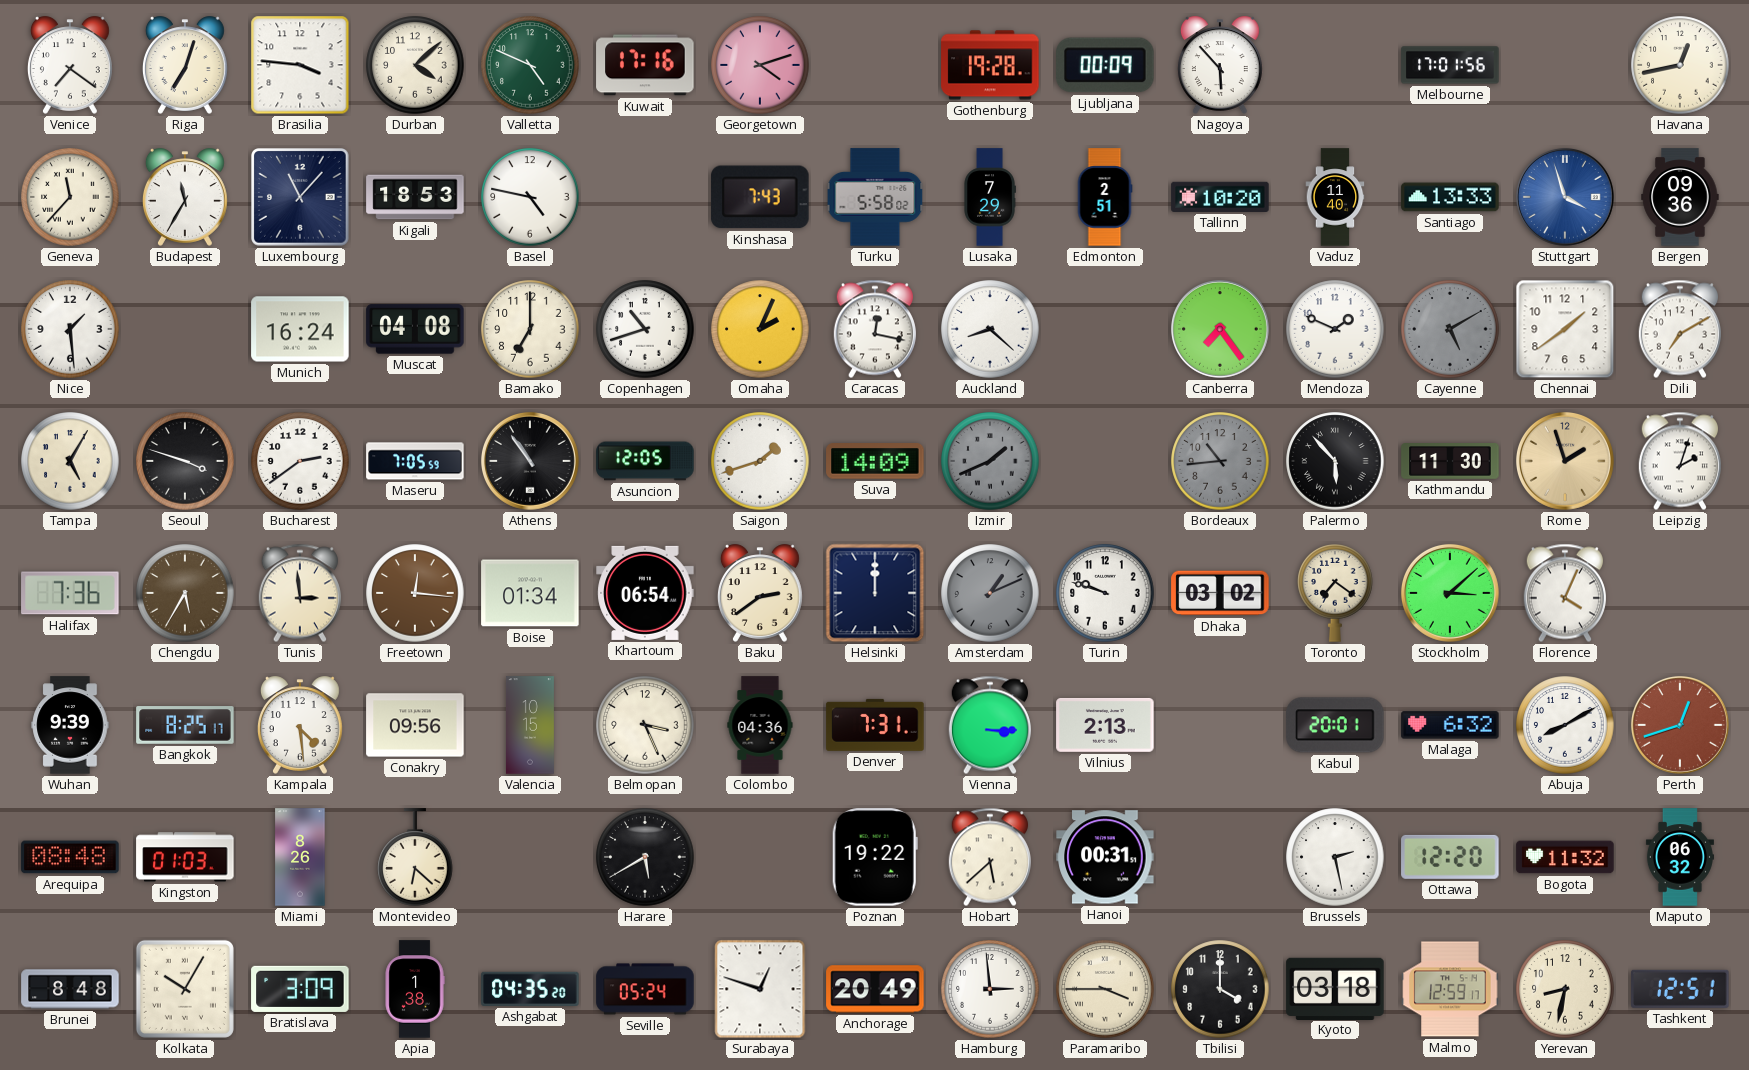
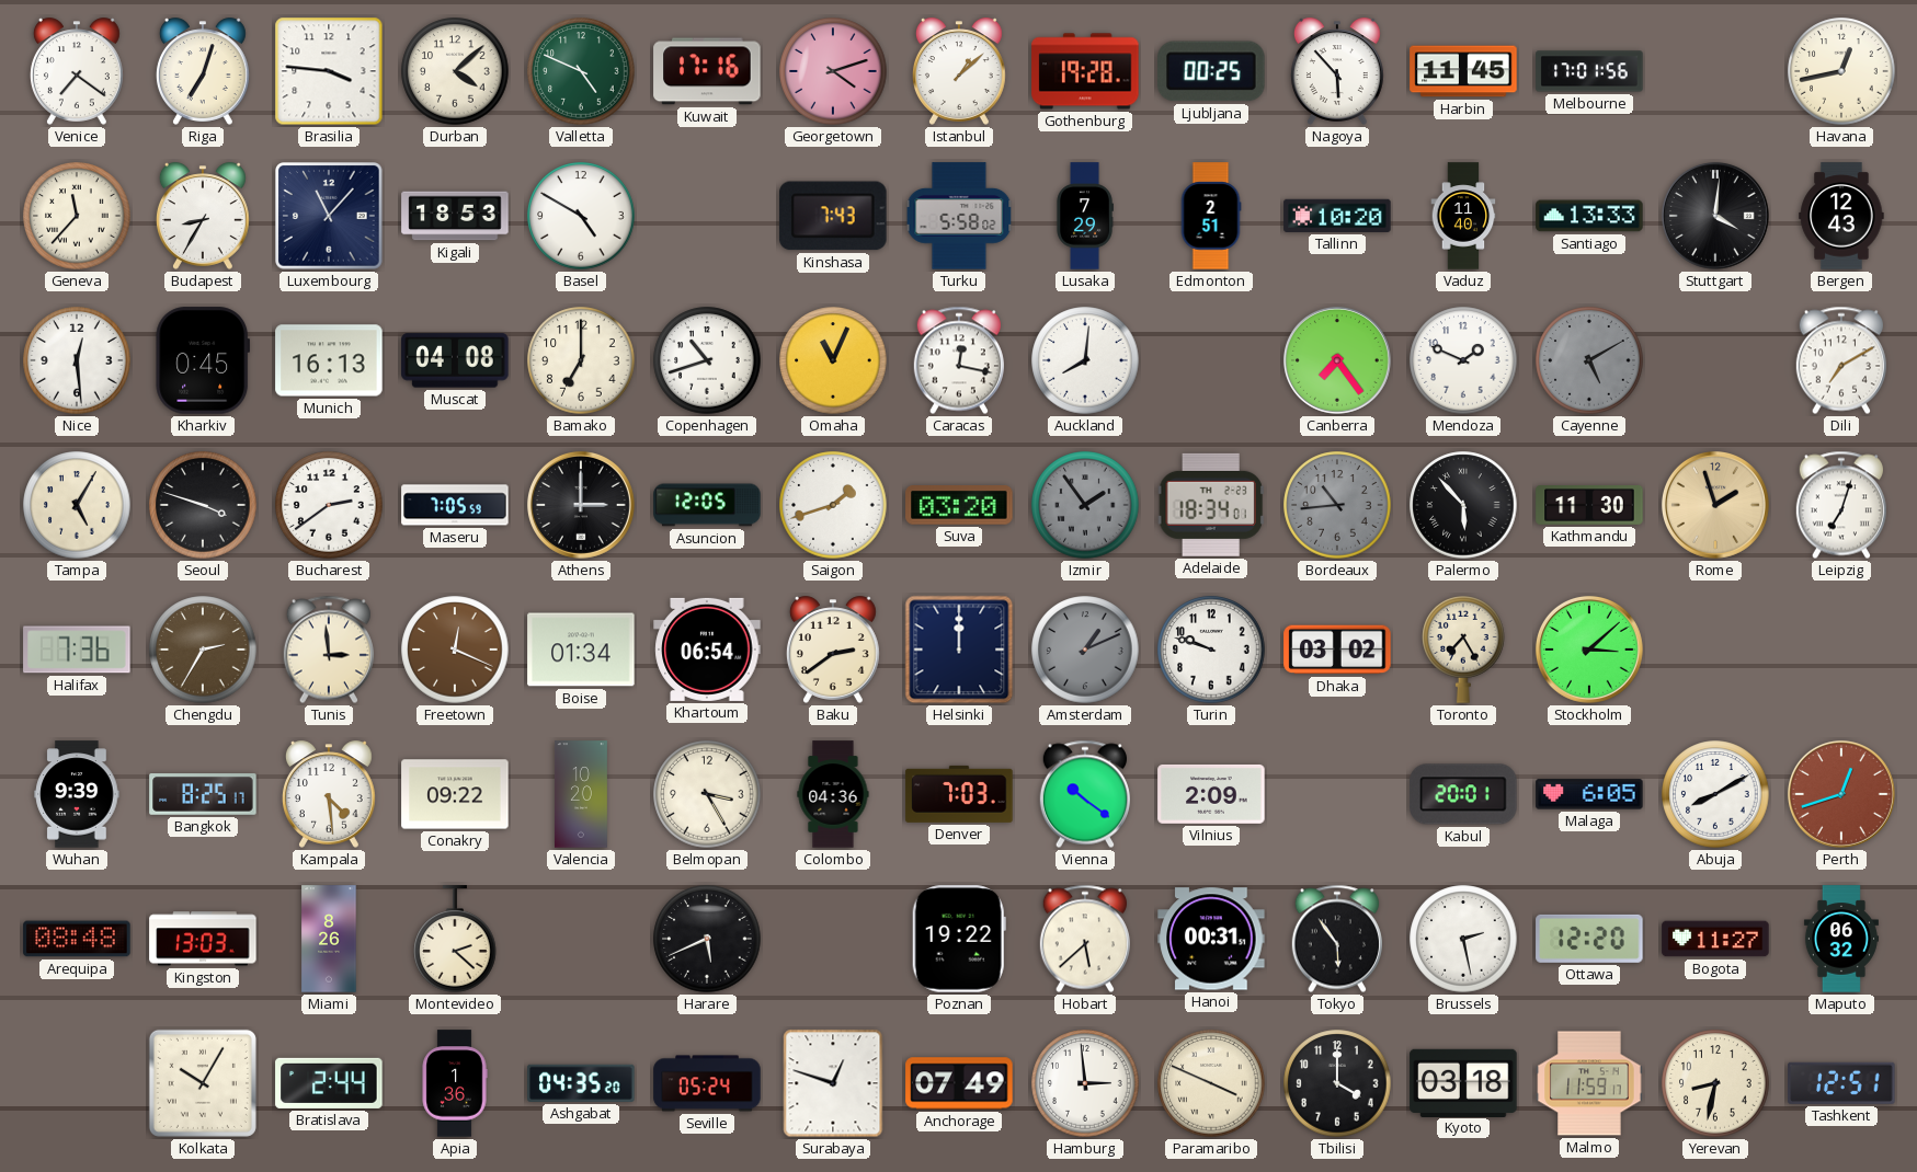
Istanbul: none -> 1:08
Ljubljana: 00:09 -> 00:25
Harbin: none -> 11:45
Budapest: 11:35 -> 8:35
Basel: 4:47 -> 4:50
Stuttgart: 3:57 -> 4:01
Stuttgart dial: blue -> black
Bergen: 09:36 -> 12:43
Nice: 1:29 -> 12:29
Kharkiv: none -> 0:45
Munich: 16:24 -> 16:13
Omaha: 2:04 -> 11:04
Auckland: 8:22 -> 8:01
Chennai: 1:39 -> none
Athens: 10:54 -> 3:00
Suva: 14:09 -> 03:20
Izmir: 1:41 -> 1:54
Adelaide: none -> 18:34
Leipzig: 2:03 -> 7:03
Chengdu: 5:35 -> 2:35
Freetown: 12:16 -> 12:19
Toronto: 7:21 -> 7:25
Florence: 4:04 -> none
Conakry: 09:56 -> 09:22
Valencia: 10:15 -> 10:20
Belmopan: 3:26 -> 3:25
Denver: 7:31 -> 7:03
Vienna: 3:15 -> 10:21
Vilnius: 2:13 -> 2:09
Malaga: 6:32 -> 6:05
Kingston: 01:03 -> 13:03
Montevideo: 6:22 -> 2:22
Harare: 5:40 -> 5:41
Tokyo: none -> 5:54
Bogota: 11:32 -> 11:27
Brunei: 8:48 -> none
Bratislava: 3:09 -> 2:44
Apia: 1:38 -> 1:36
Anchorage: 20:49 -> 07:49
Paramaribo: 3:45 -> 3:49
Malmo: 12:59 -> 11:59
